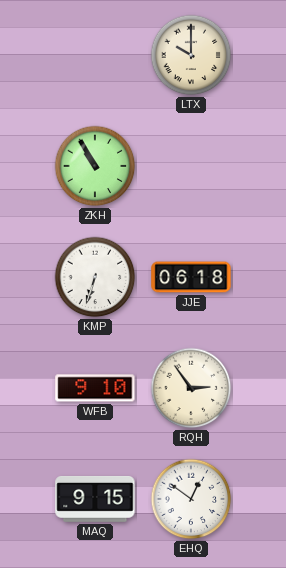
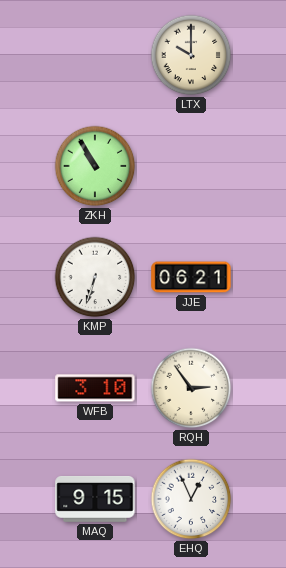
JJE: 06:18 -> 06:21
WFB: 9:10 -> 3:10
EHQ: 12:51 -> 12:56
